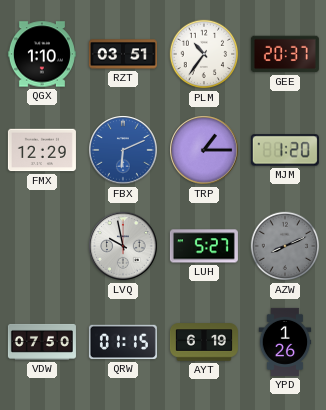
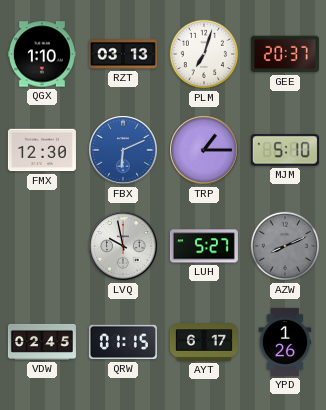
RZT: 03:51 -> 03:13
PLM: 10:36 -> 7:03
FMX: 12:29 -> 12:30
MJM: 1:20 -> 5:10
VDW: 07:50 -> 02:45
AYT: 6:19 -> 6:17
